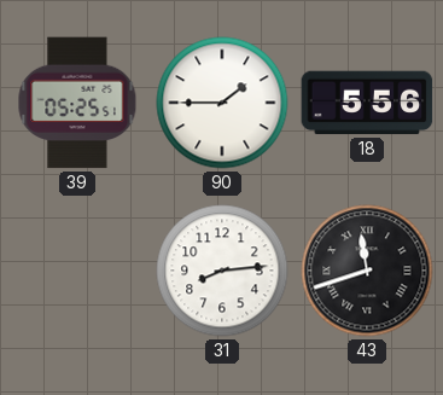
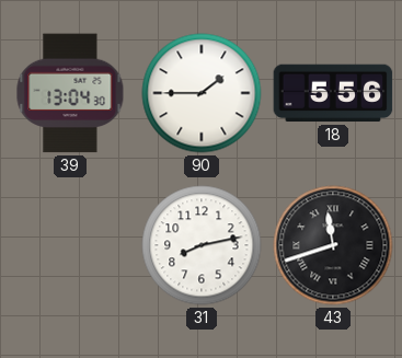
39: 05:25 -> 13:04
31: 8:14 -> 8:13
